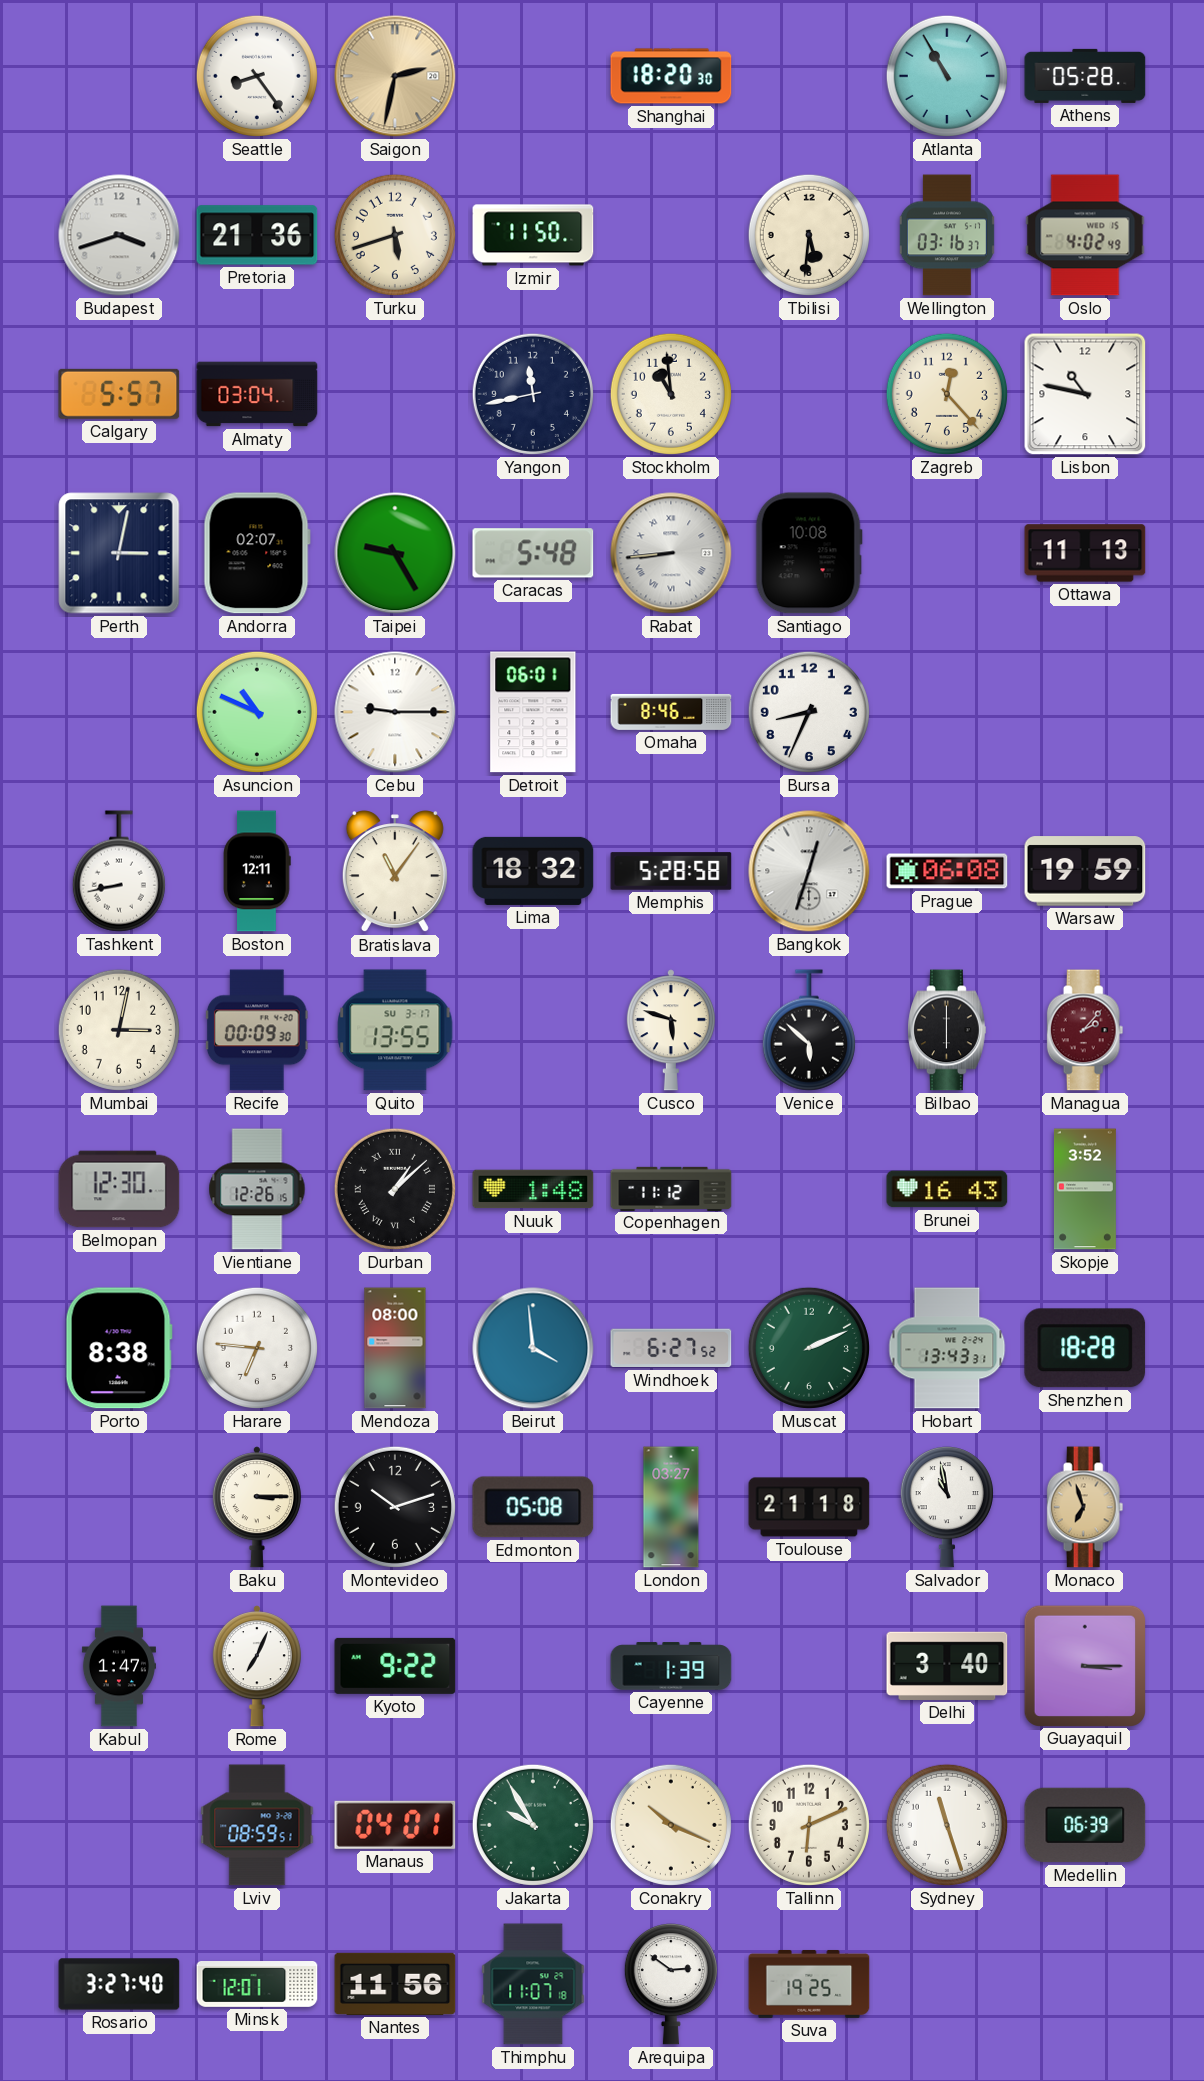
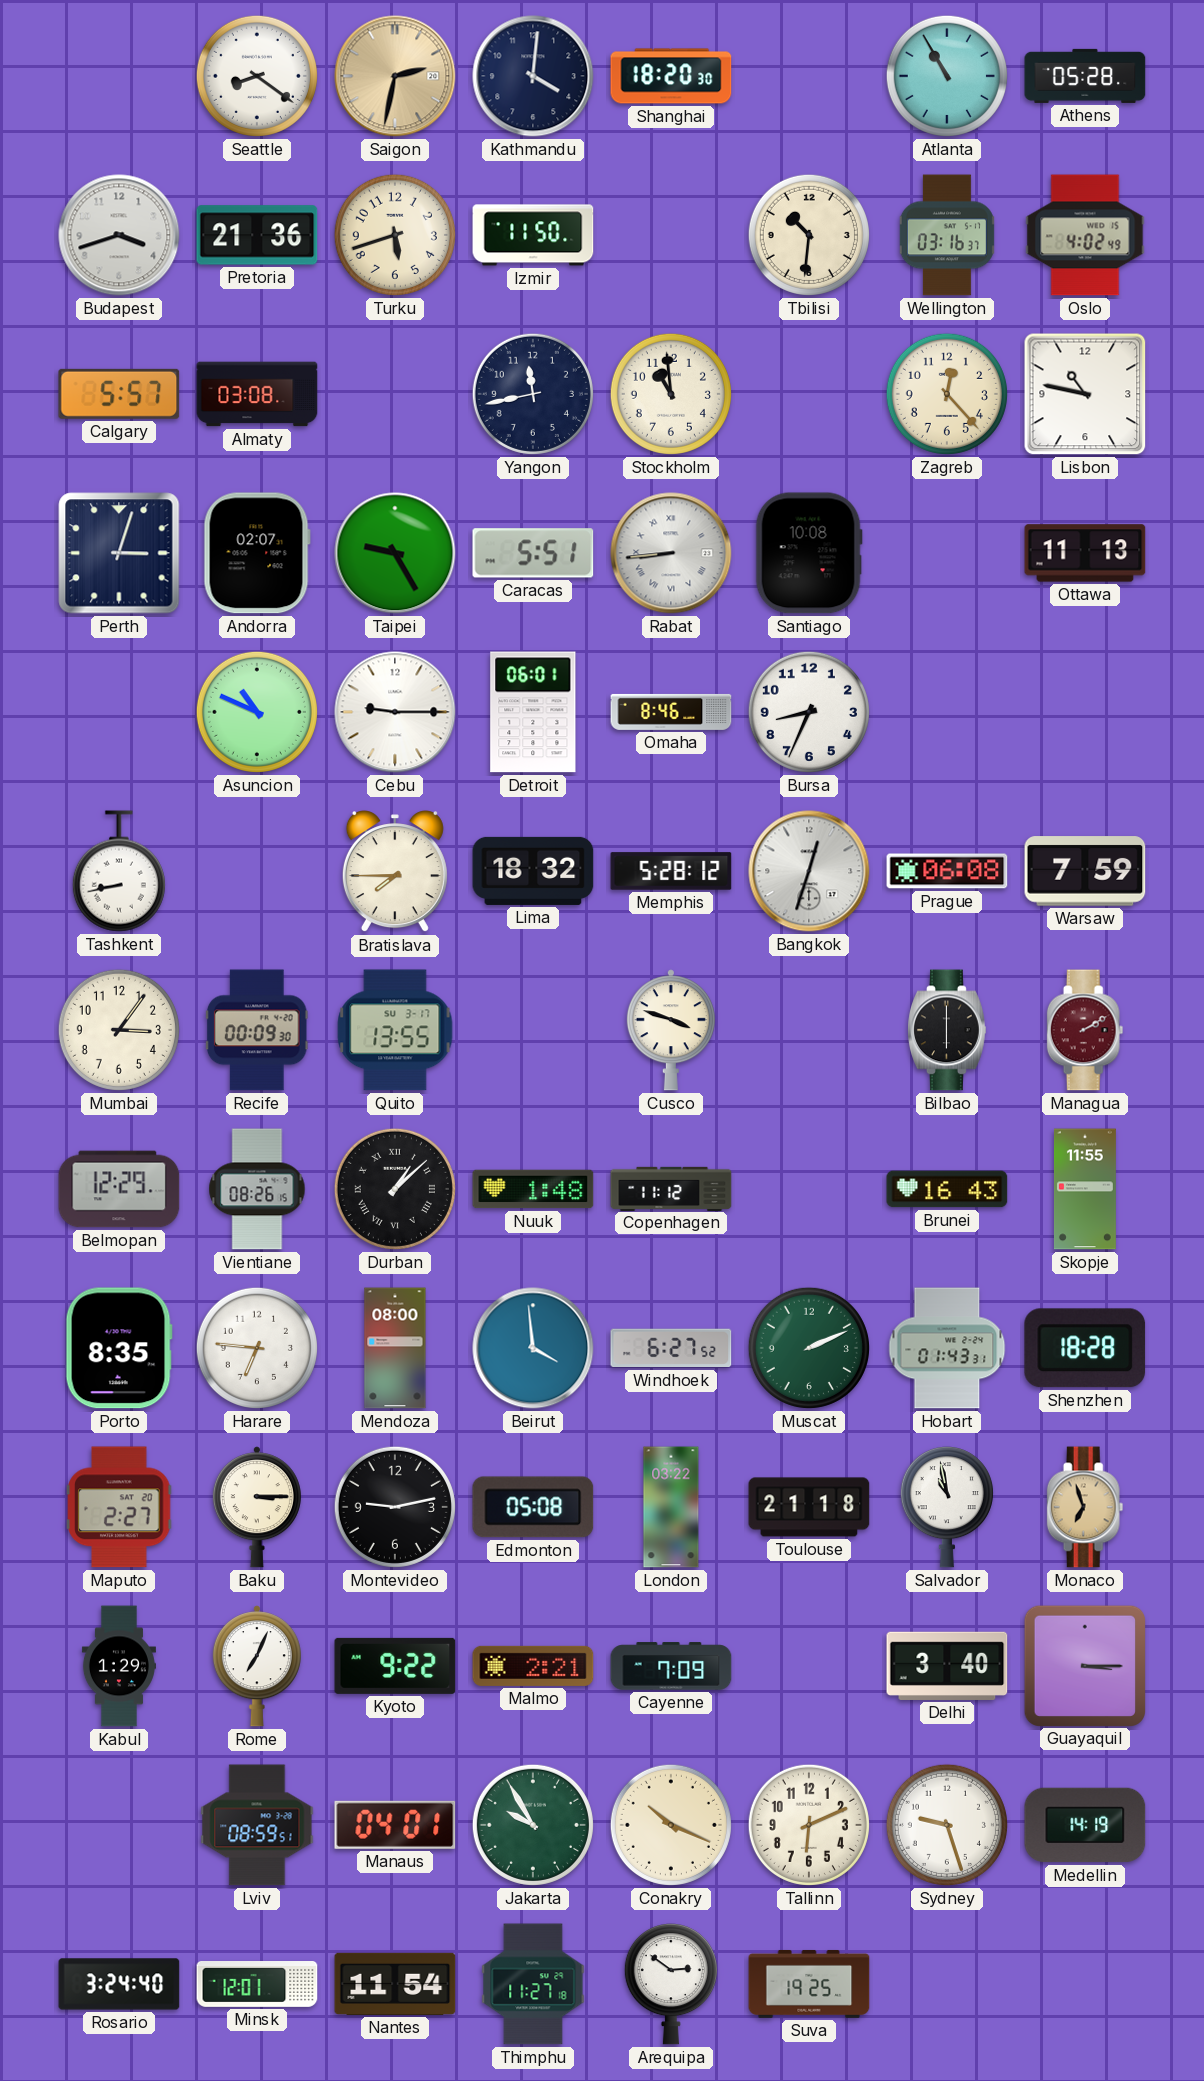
Seattle: 8:24 -> 8:21
Kathmandu: none -> 4:01
Tbilisi: 5:31 -> 10:31
Almaty: 03:04 -> 03:08
Perth: 3:02 -> 3:03
Caracas: 5:48 -> 5:51
Boston: 12:11 -> none
Bratislava: 11:06 -> 7:45
Memphis: 5:28:58 -> 5:28:12
Warsaw: 19:59 -> 7:59
Mumbai: 3:02 -> 3:06
Cusco: 5:48 -> 3:48
Venice: 5:52 -> none
Managua: 2:07 -> 2:10
Belmopan: 12:30 -> 12:29
Vientiane: 12:26 -> 08:26
Skopje: 3:52 -> 11:55
Porto: 8:38 -> 8:35
Hobart: 13:43 -> 01:43
Maputo: none -> 2:27
Montevideo: 10:12 -> 9:13
London: 03:27 -> 03:22
Kabul: 1:47 -> 1:29
Malmo: none -> 2:21
Cayenne: 1:39 -> 7:09
Sydney: 11:27 -> 9:27
Medellin: 06:39 -> 14:19
Rosario: 3:27 -> 3:24
Nantes: 11:56 -> 11:54
Thimphu: 11:07 -> 11:27
